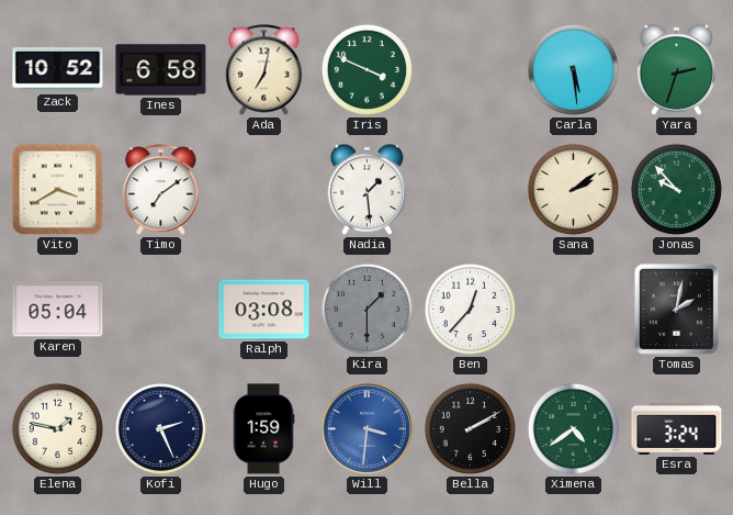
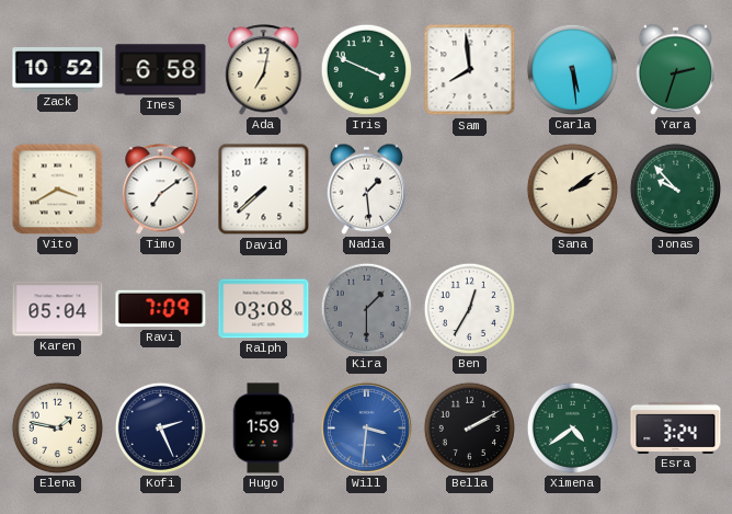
Sam: none -> 7:59
David: none -> 7:38
Ravi: none -> 7:09
Ben: 12:37 -> 12:35
Tomas: 2:02 -> none
